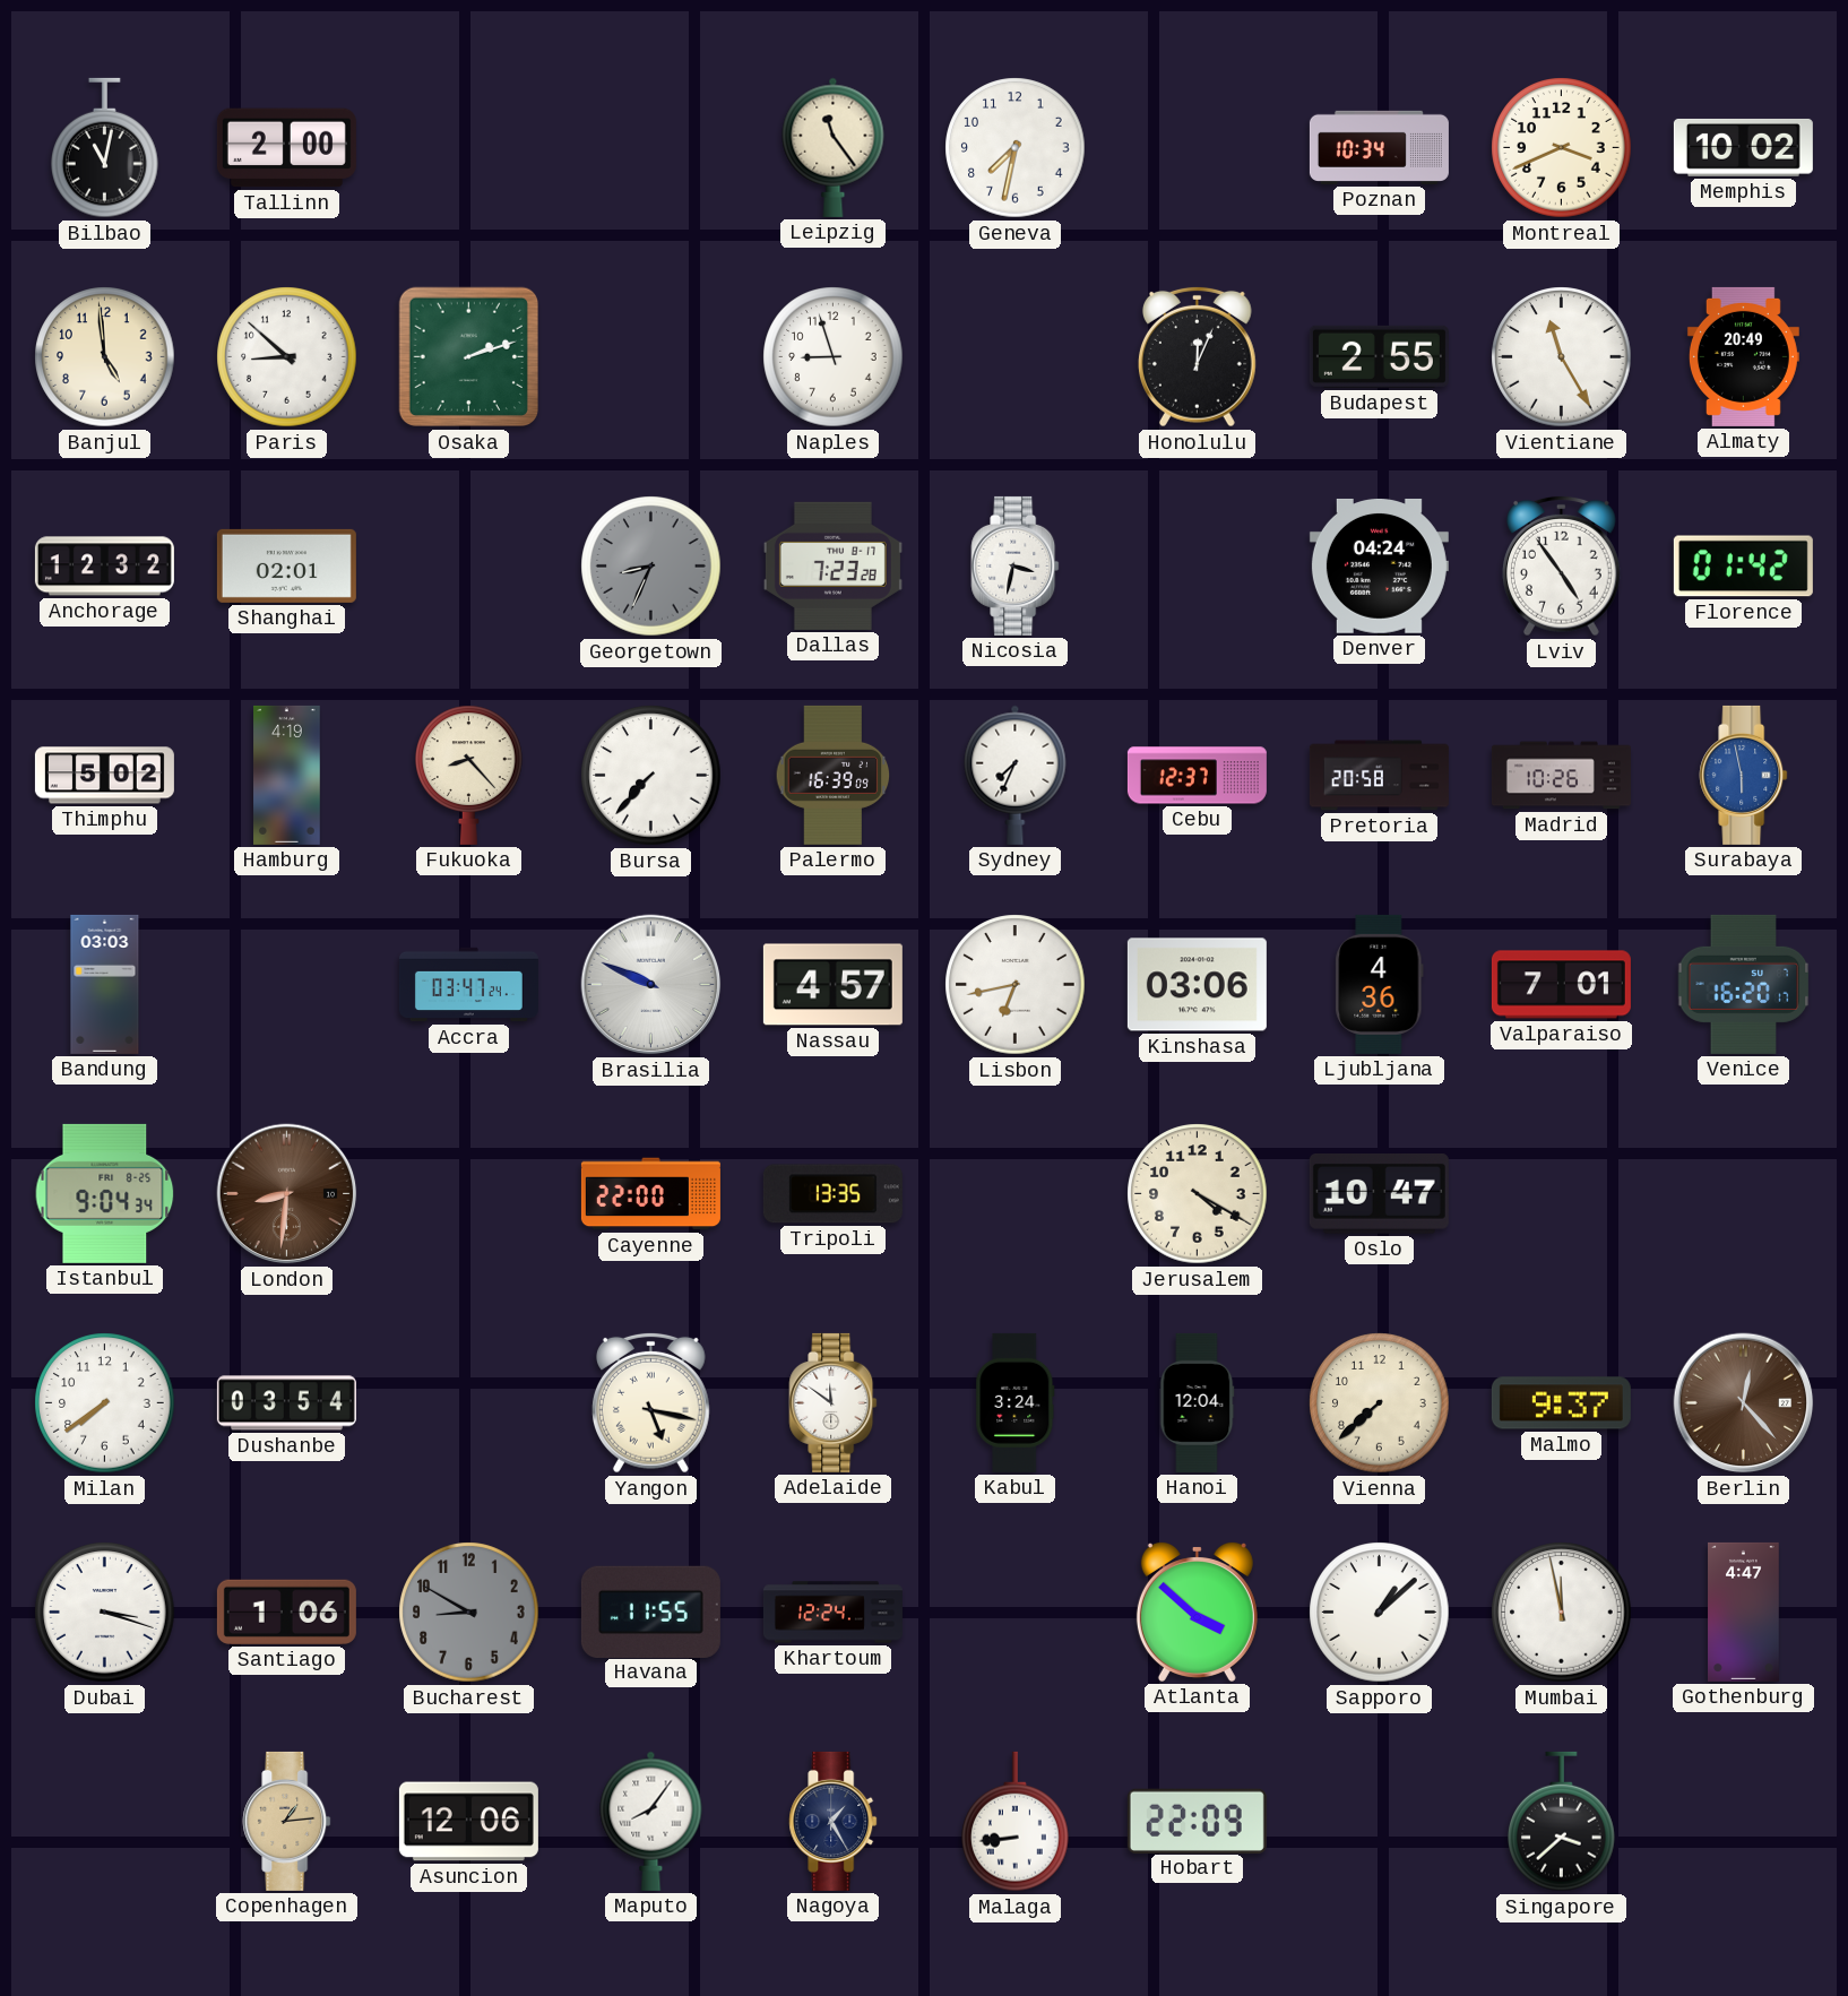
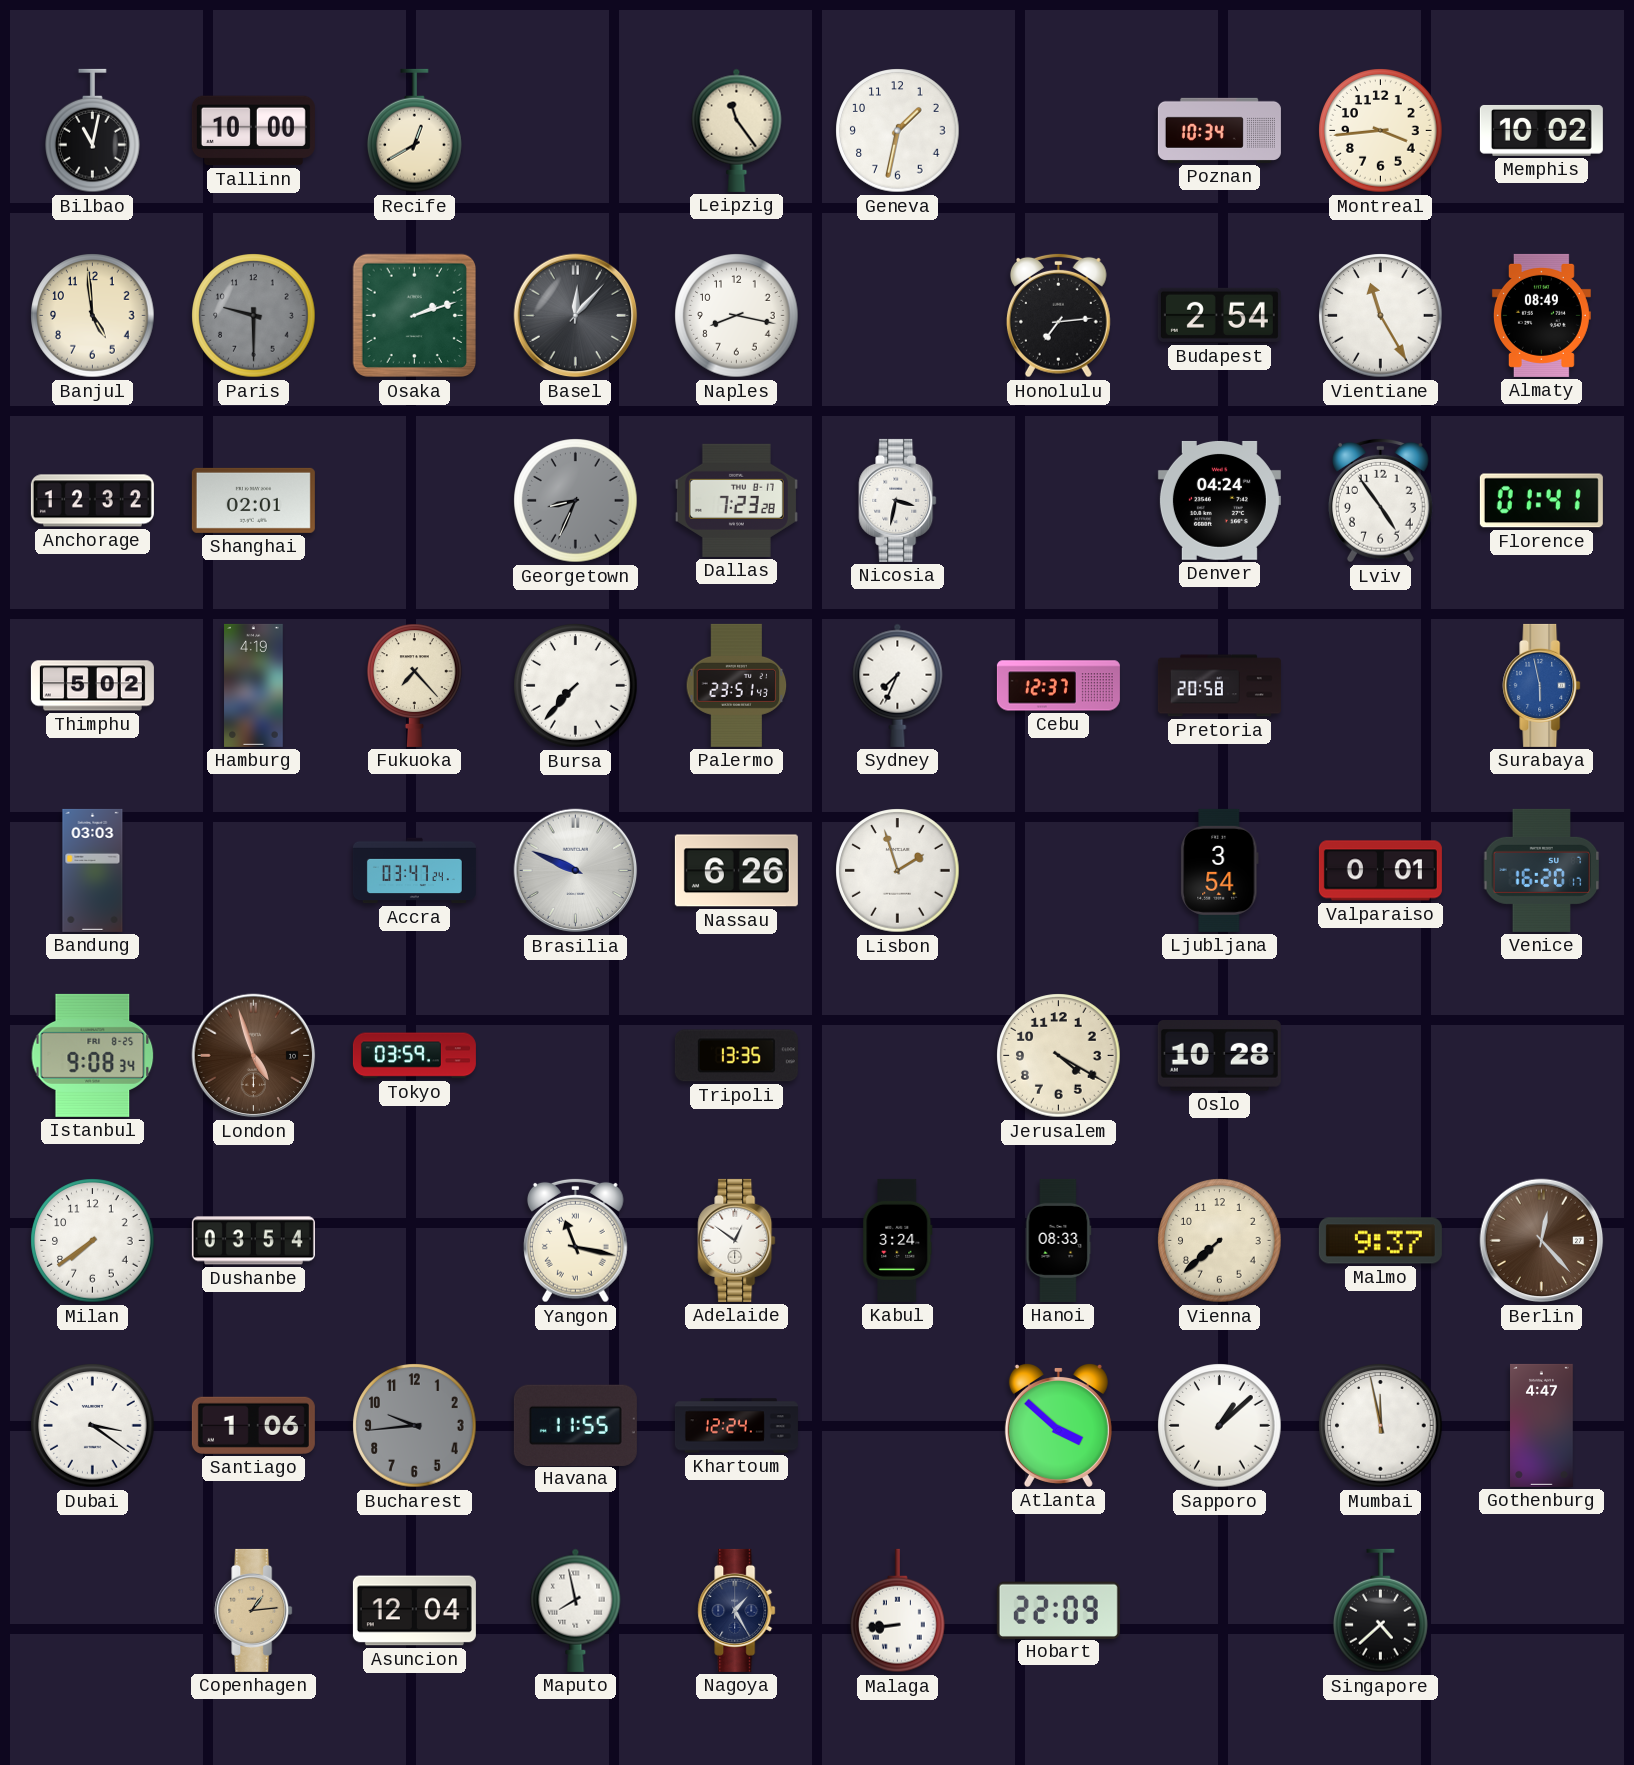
Tallinn: 2:00 -> 10:00
Recife: none -> 12:40
Geneva: 7:32 -> 1:32
Montreal: 3:41 -> 3:44
Paris: 8:52 -> 9:30
Paris dial: white -> grey
Basel: none -> 12:07
Naples: 8:57 -> 8:17
Honolulu: 12:04 -> 7:14
Budapest: 2:55 -> 2:54
Almaty: 20:49 -> 08:49
Florence: 01:42 -> 01:41
Fukuoka: 8:23 -> 7:23
Palermo: 16:39 -> 23:51
Madrid: 10:26 -> none
Nassau: 4:57 -> 6:26
Lisbon: 6:43 -> 1:57
Kinshasa: 03:06 -> none
Ljubljana: 4:36 -> 3:54
Valparaiso: 7:01 -> 0:01
Istanbul: 9:04 -> 9:08
London: 8:31 -> 4:57
Tokyo: none -> 03:59
Cayenne: 22:00 -> none
Oslo: 10:47 -> 10:28
Yangon: 5:17 -> 11:17
Adelaide: 11:51 -> 12:51
Hanoi: 12:04 -> 08:33
Dubai: 3:18 -> 3:21
Bucharest: 8:50 -> 9:44
Asuncion: 12:06 -> 12:04
Maputo: 8:06 -> 7:58
Singapore: 3:38 -> 4:38
